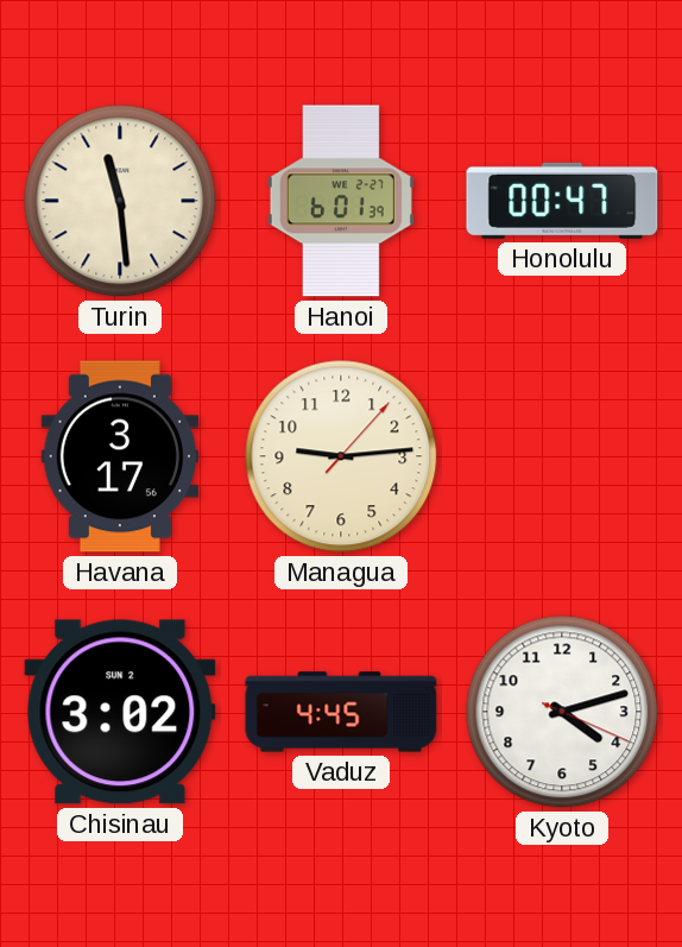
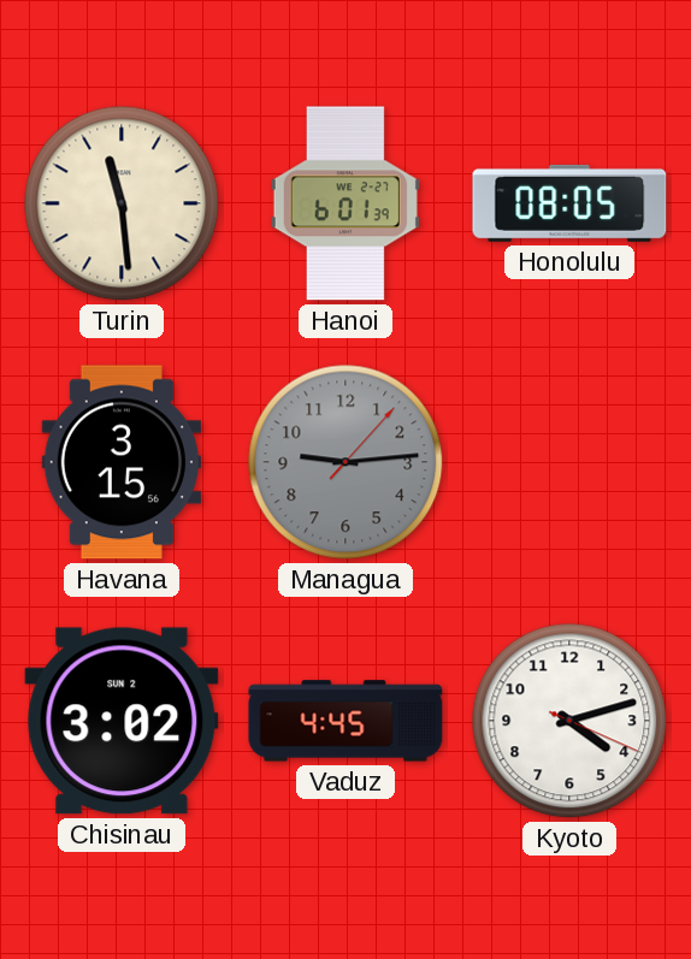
Honolulu: 00:47 -> 08:05
Havana: 3:17 -> 3:15
Managua dial: cream -> grey
